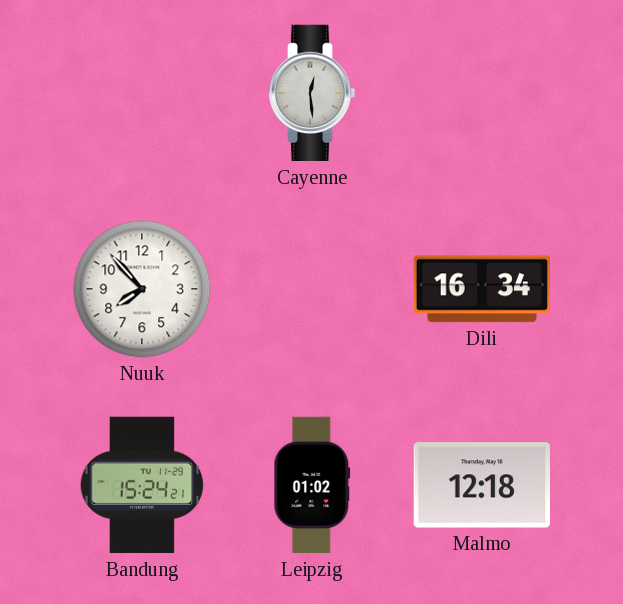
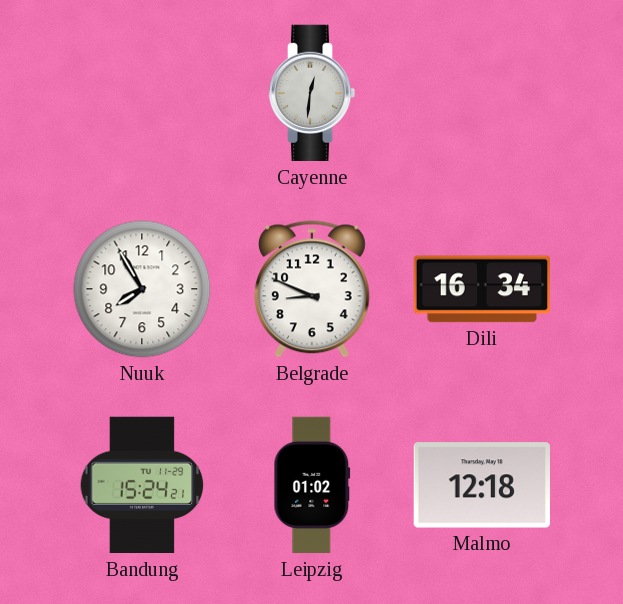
Cayenne: 12:29 -> 12:31
Nuuk: 7:53 -> 7:55
Belgrade: none -> 8:49
